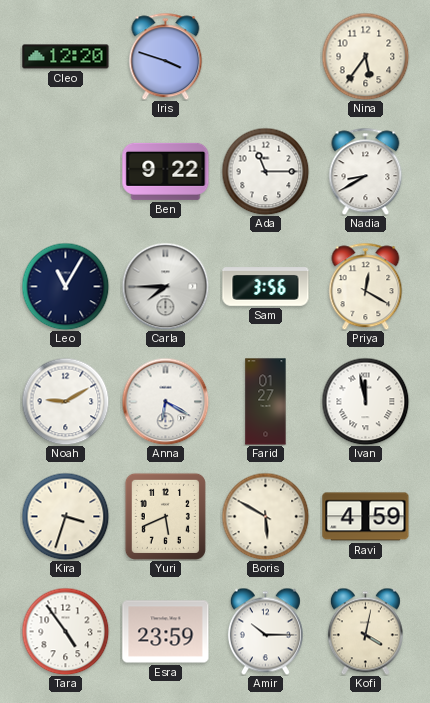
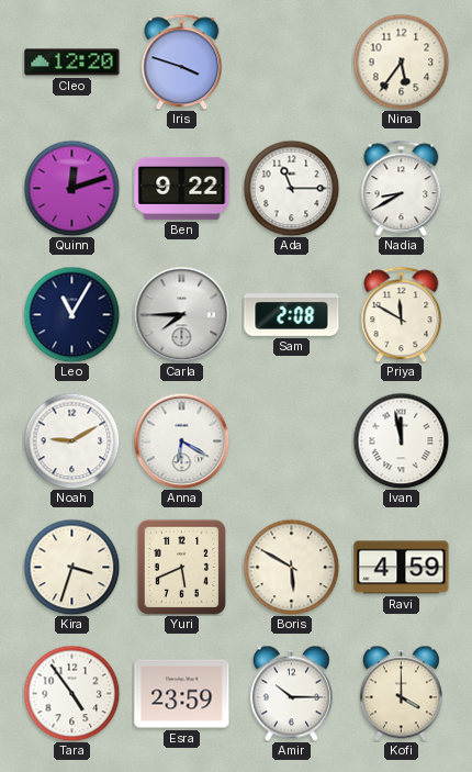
Quinn: none -> 12:12
Sam: 3:56 -> 2:08
Priya: 12:20 -> 11:50
Farid: 01:27 -> none
Kofi: 4:02 -> 4:00
